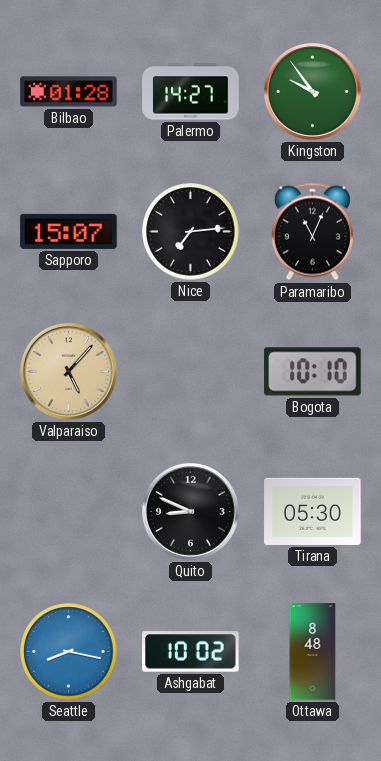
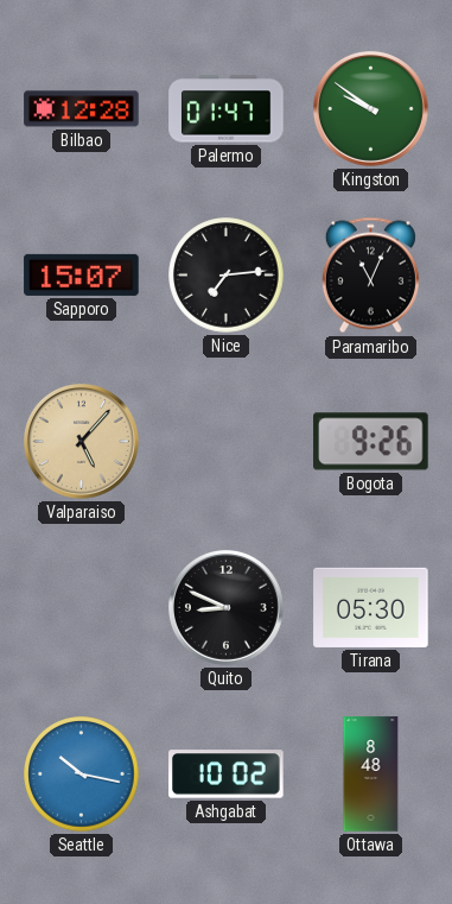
Bilbao: 01:28 -> 12:28
Palermo: 14:27 -> 01:47
Kingston: 9:54 -> 9:51
Bogota: 10:10 -> 9:26
Seattle: 8:17 -> 10:17
